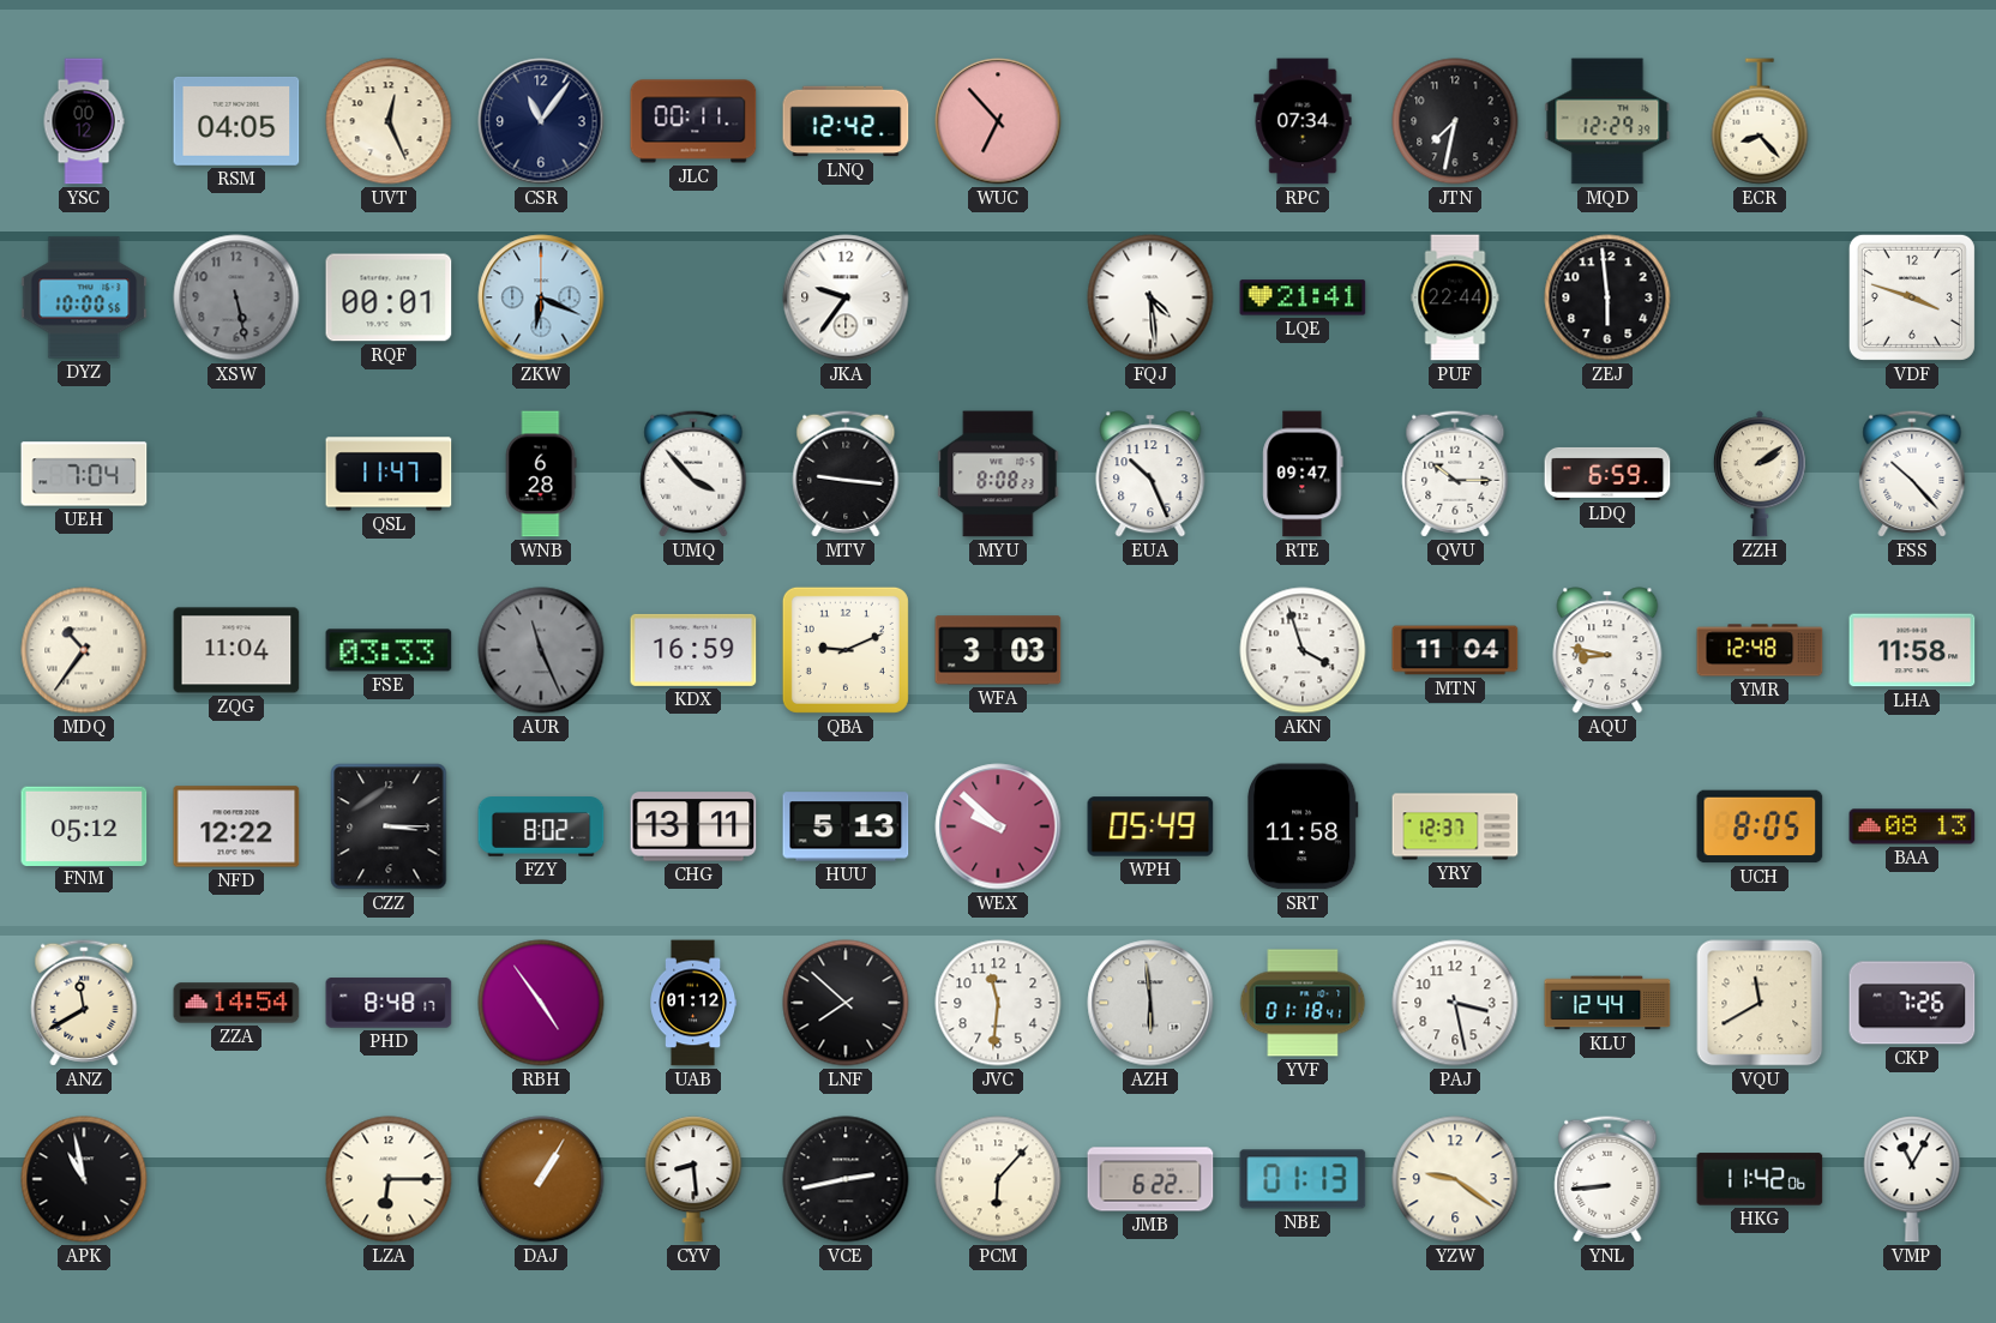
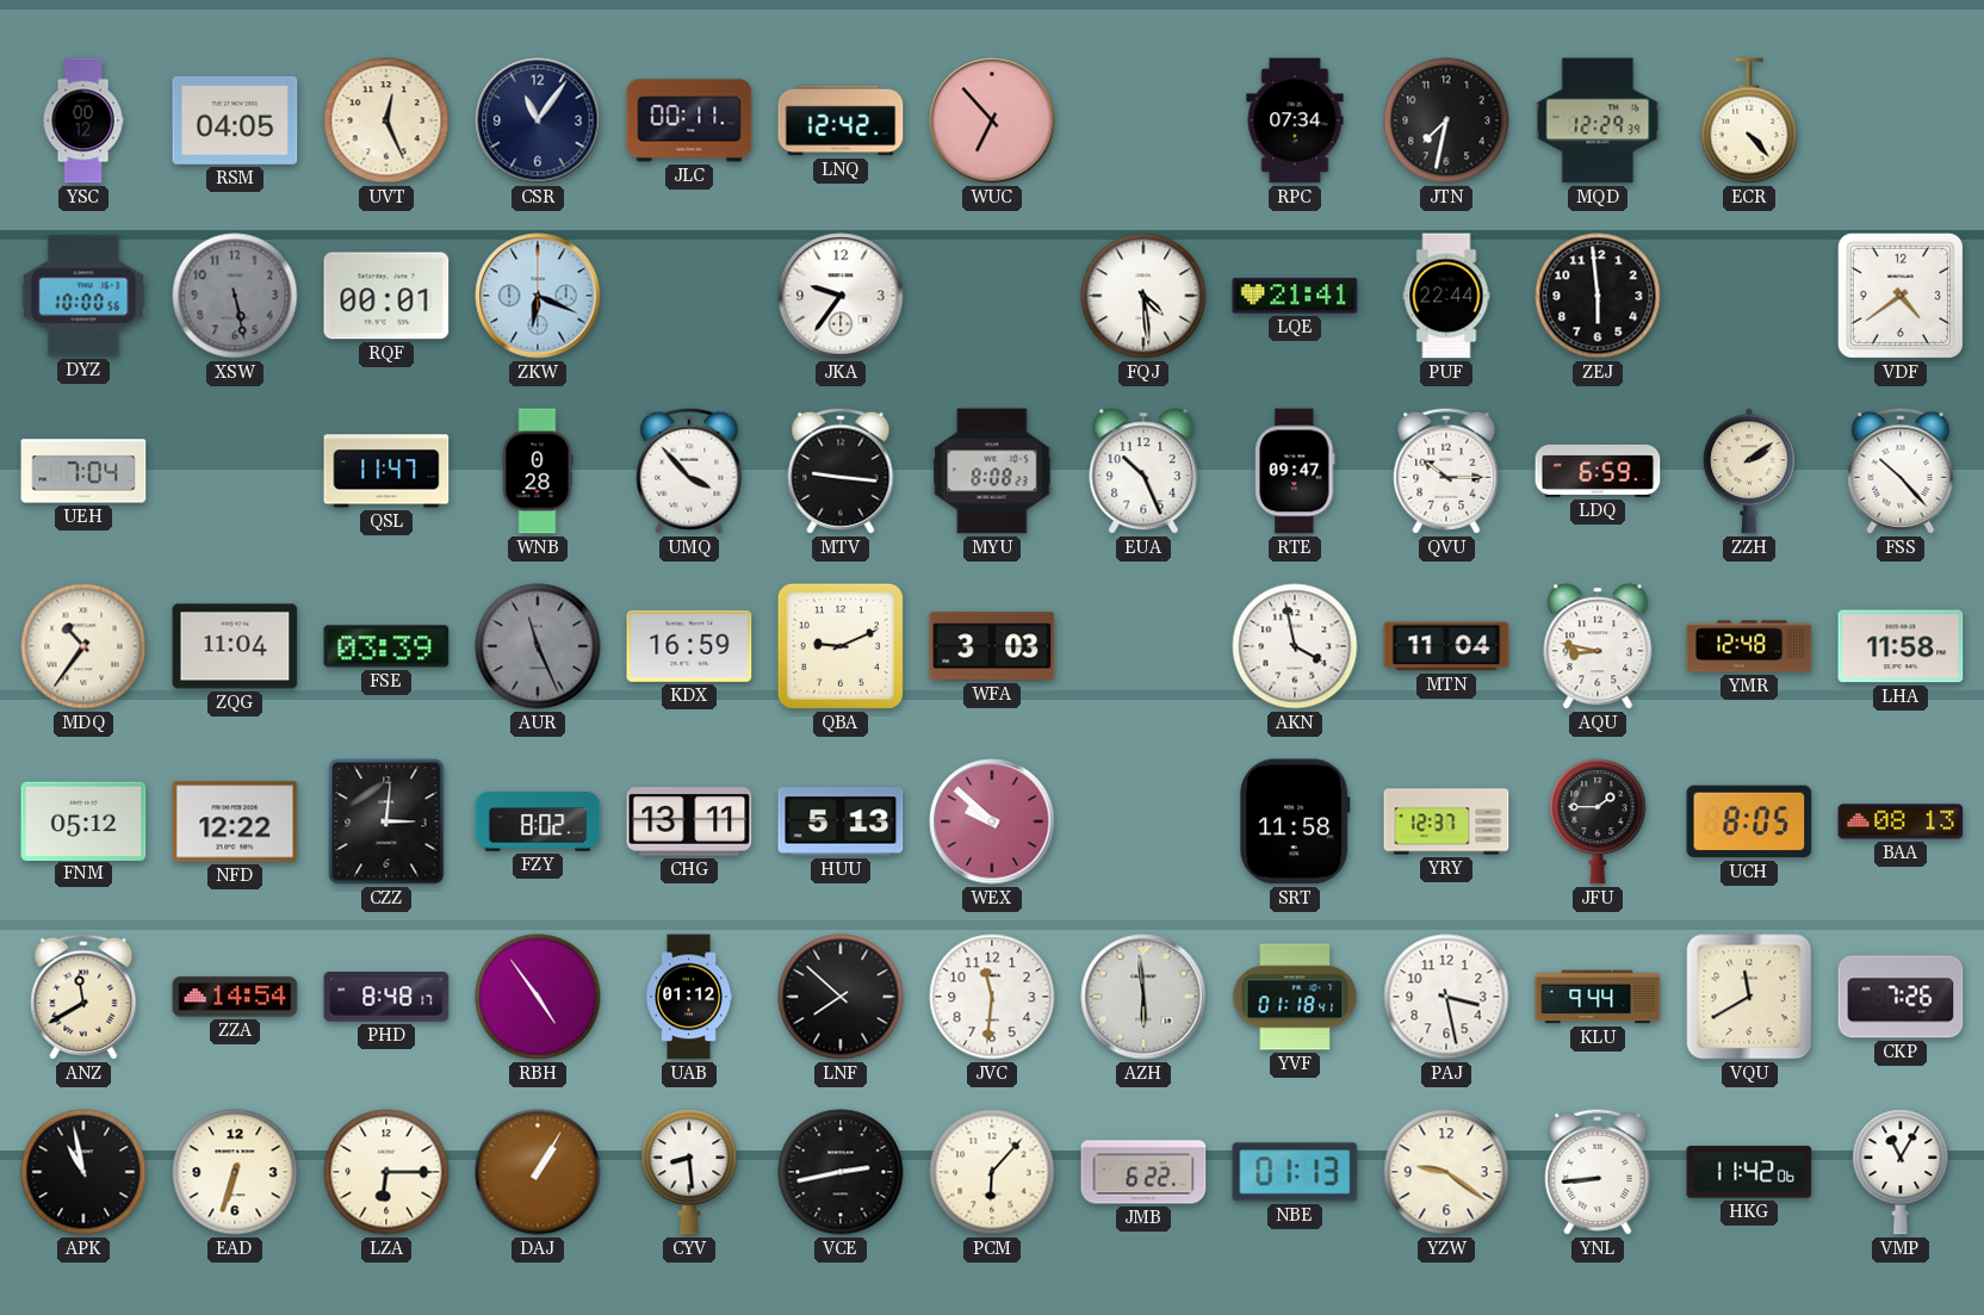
ECR: 8:23 -> 4:23
VDF: 3:48 -> 4:39
WNB: 6:28 -> 0:28
FSE: 03:33 -> 03:39
AKN: 3:57 -> 3:58
CZZ: 3:15 -> 3:01
WPH: 05:49 -> none
JFU: none -> 1:45
KLU: 12:44 -> 9:44
EAD: none -> 6:33
